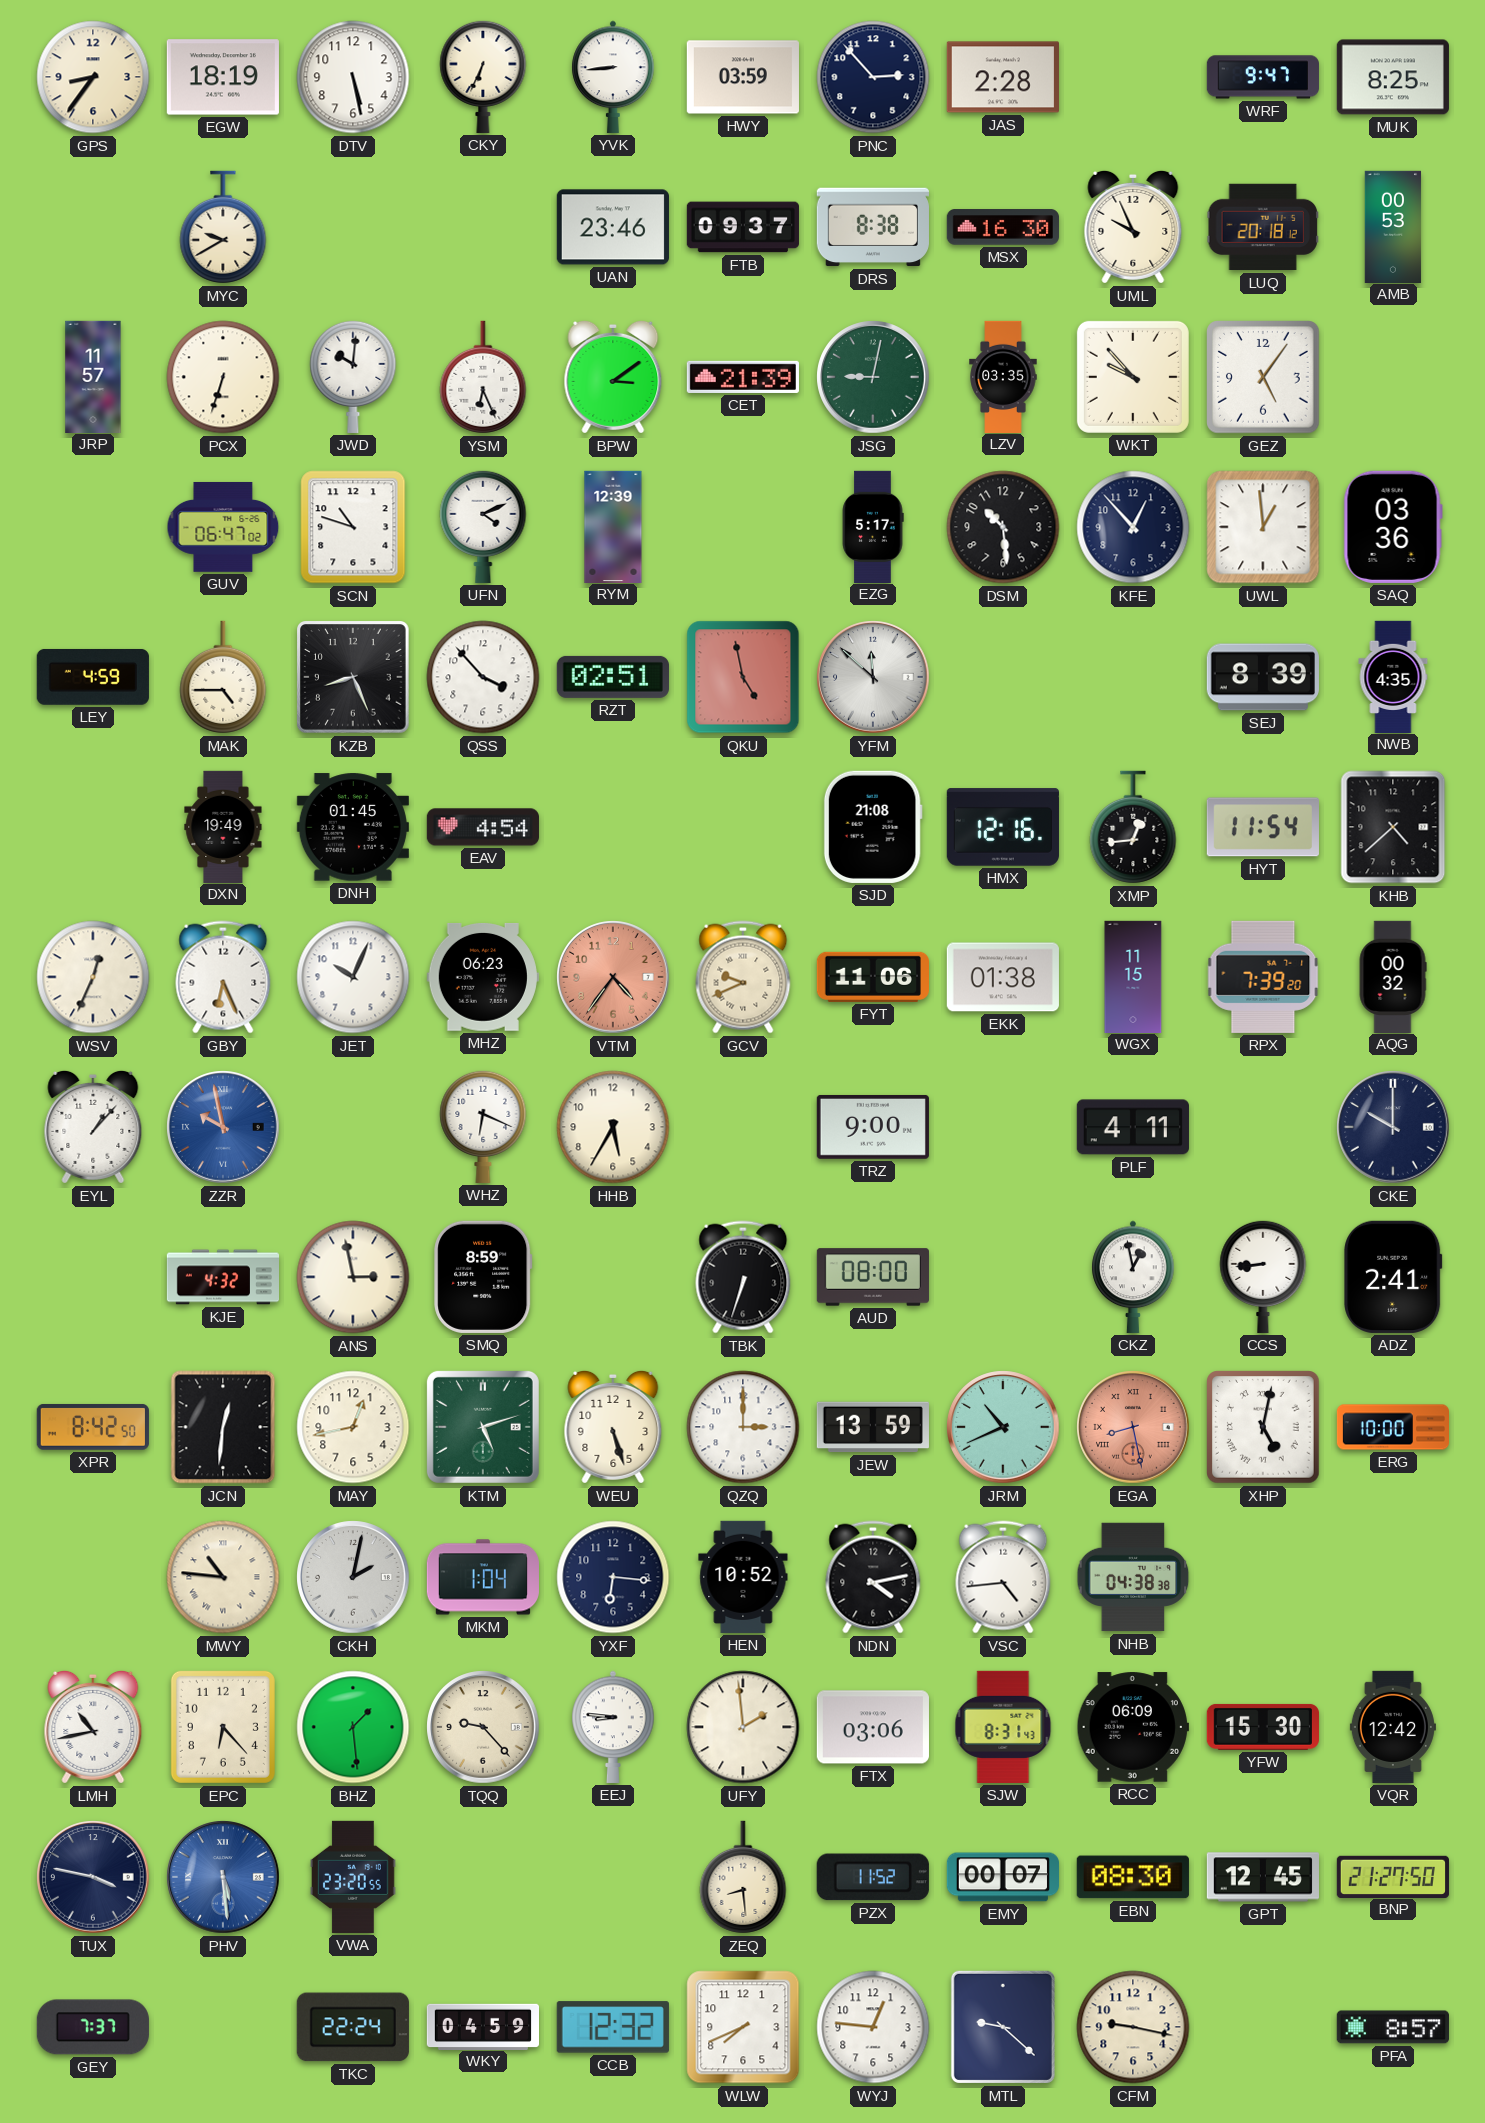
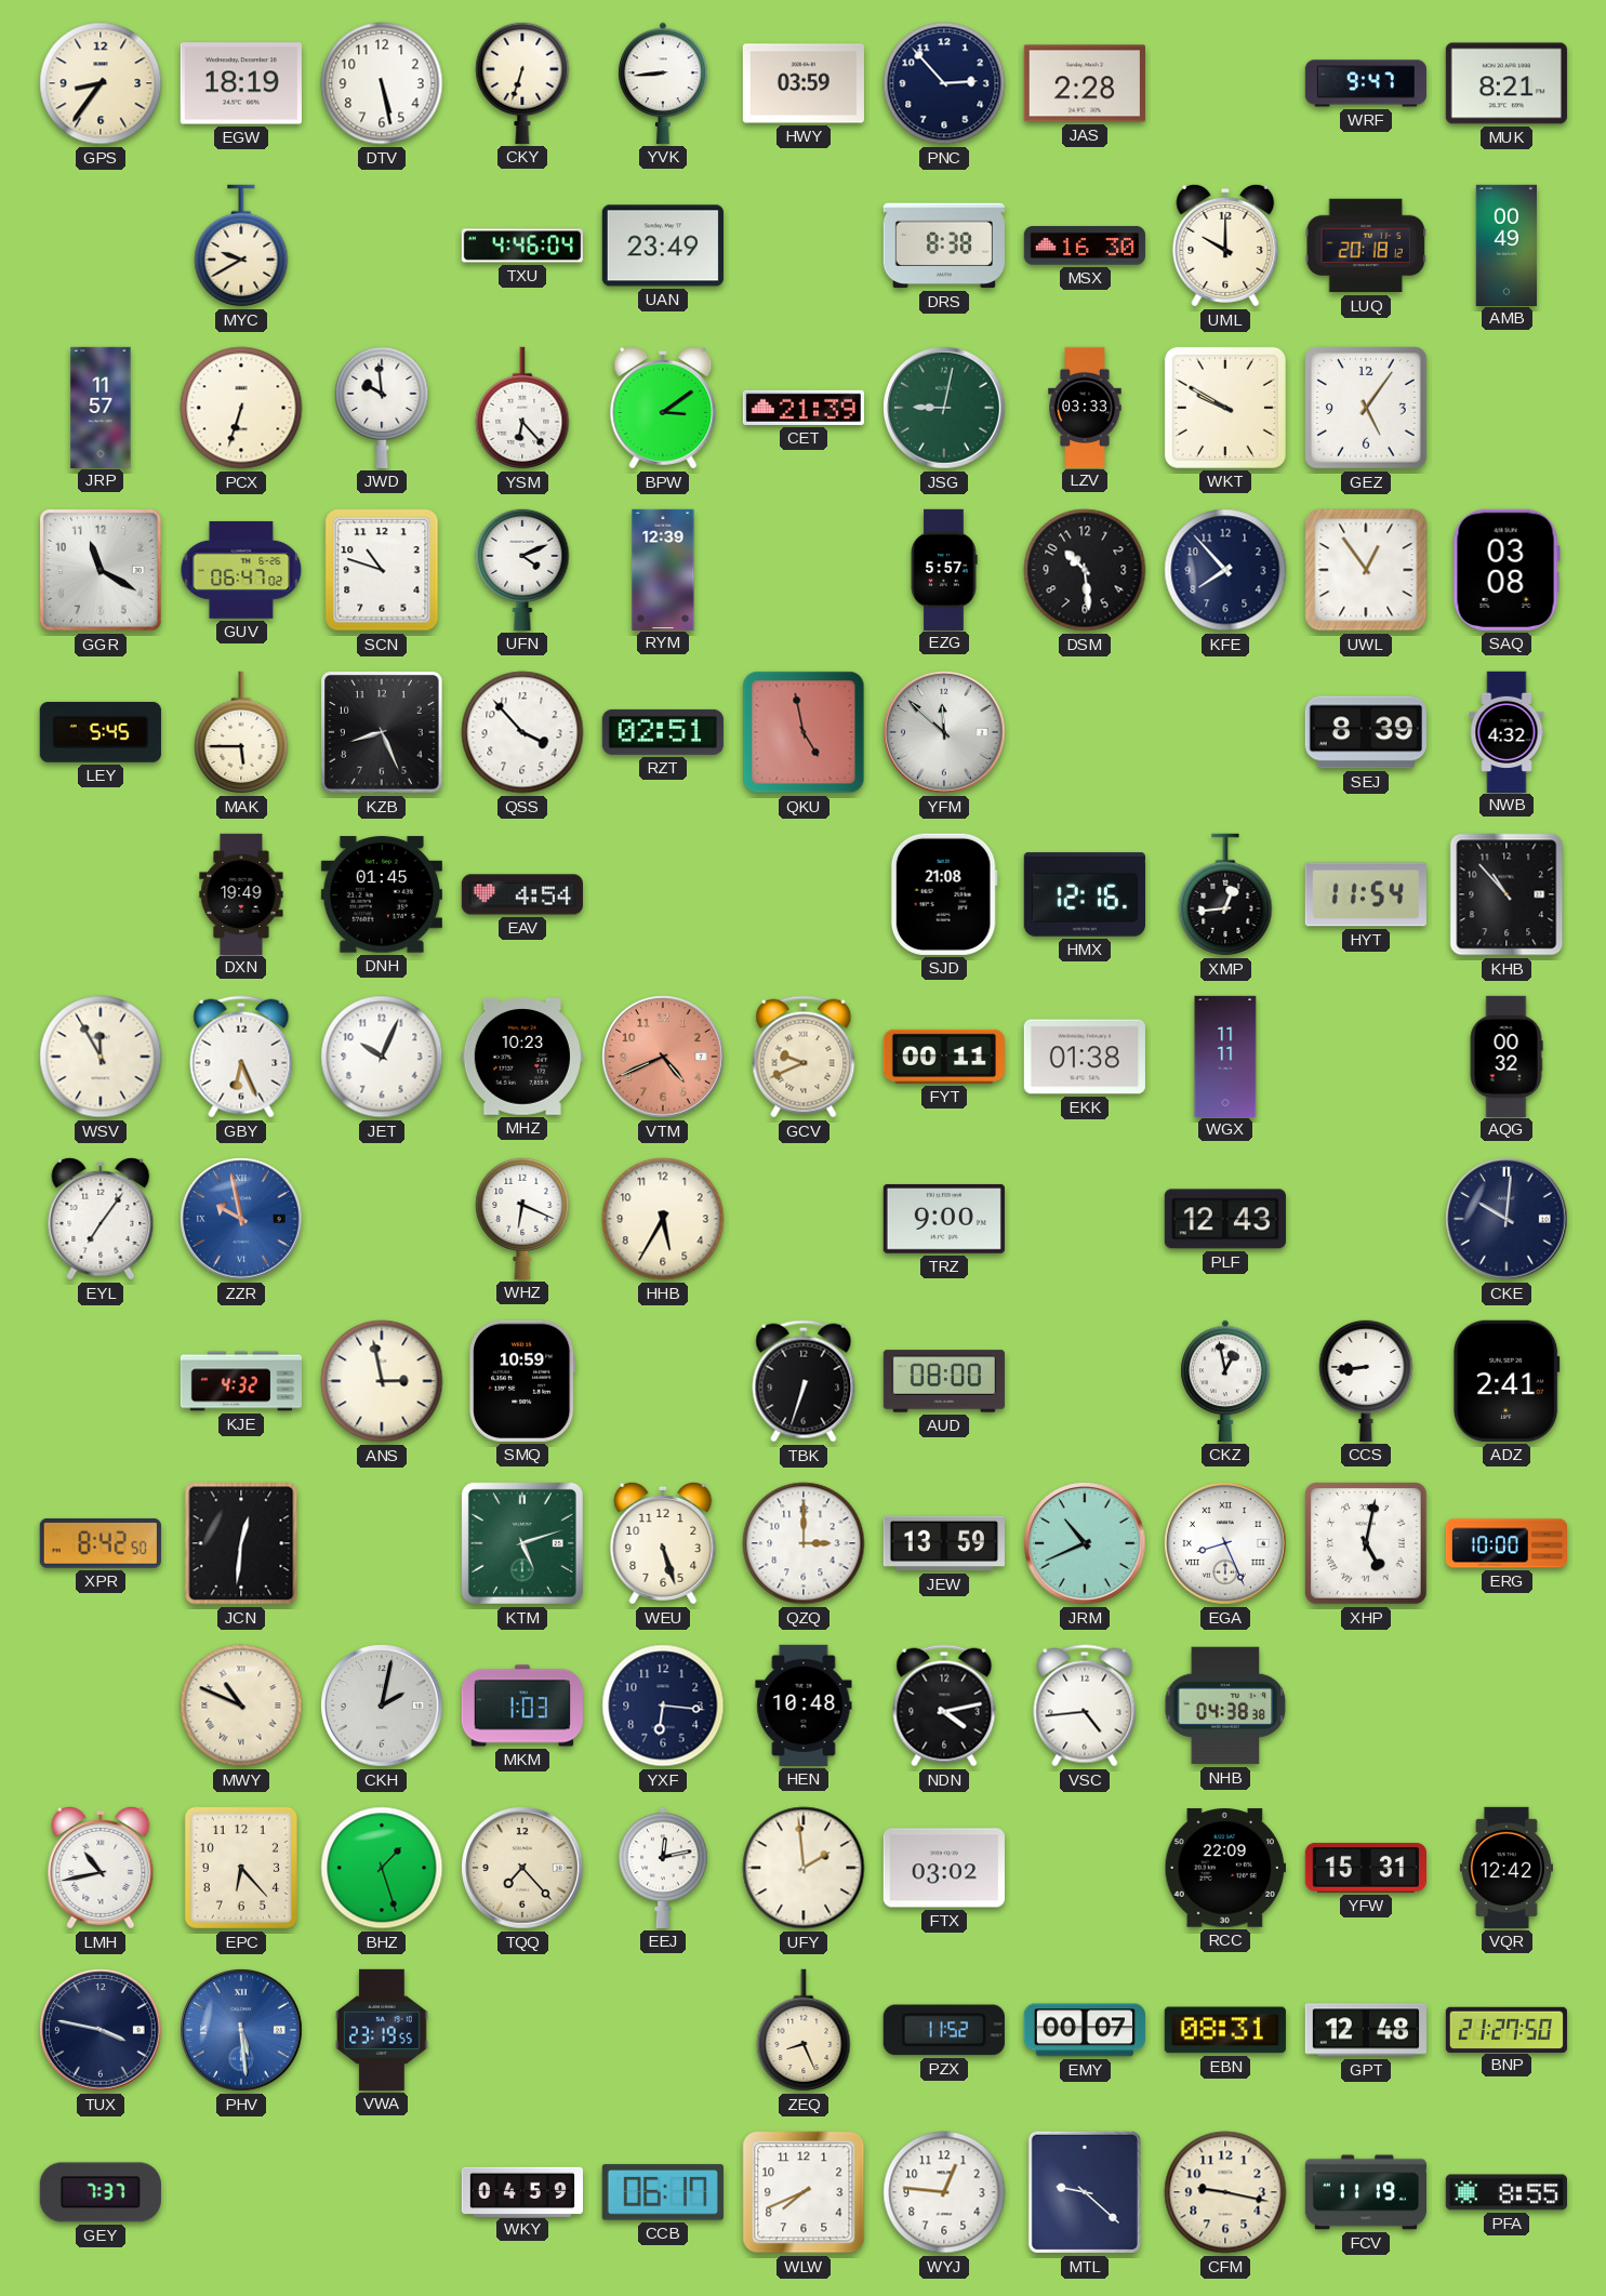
CKY: 6:34 -> 6:33
MUK: 8:25 -> 8:21
TXU: none -> 4:46
UAN: 23:46 -> 23:49
FTB: 09:37 -> none
UML: 9:56 -> 10:00
AMB: 00:53 -> 00:49
JWD: 10:01 -> 9:59
YSM: 6:26 -> 6:23
LZV: 03:35 -> 03:33
WKT: 9:53 -> 9:50
GGR: none -> 11:20
EZG: 5:17 -> 5:57
KFE: 12:53 -> 7:53
UWL: 12:59 -> 12:54
SAQ: 03:36 -> 03:08
LEY: 4:59 -> 5:45
MAK: 4:45 -> 5:45
NWB: 4:35 -> 4:32
KHB: 4:38 -> 10:53
WSV: 12:34 -> 11:55
MHZ: 06:23 -> 10:23
VTM: 4:36 -> 4:41
FYT: 11:06 -> 00:11
WGX: 11:15 -> 11:11
RPX: 7:39 -> none
EYL: 1:07 -> 7:06
PLF: 4:11 -> 12:43
CKE: 10:00 -> 10:01
SMQ: 8:59 -> 10:59
MAY: 12:43 -> none
EGA: 8:28 -> 8:26
EGA dial: salmon -> white
MWY: 10:46 -> 10:49
MKM: 1:04 -> 1:03
HEN: 10:52 -> 10:48
BHZ: 1:29 -> 1:27
TQQ: 9:23 -> 7:23
EEJ: 8:46 -> 12:13
FTX: 03:06 -> 03:02
SJW: 8:31 -> none
RCC: 06:09 -> 22:09
YFW: 15:30 -> 15:31
VWA: 23:20 -> 23:19
ZEQ: 8:29 -> 8:26
EBN: 08:30 -> 08:31
GPT: 12:45 -> 12:48
TKC: 22:24 -> none
CCB: 12:32 -> 06:17
FCV: none -> 11:19
PFA: 8:57 -> 8:55
